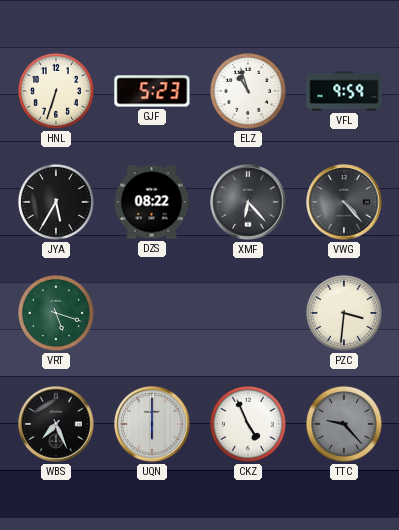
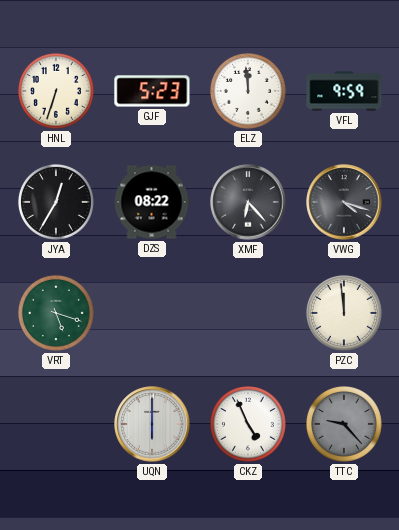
ELZ: 10:57 -> 11:59
JYA: 5:35 -> 12:35
VWG: 4:23 -> 4:18
PZC: 3:31 -> 11:59
WBS: 7:26 -> none
